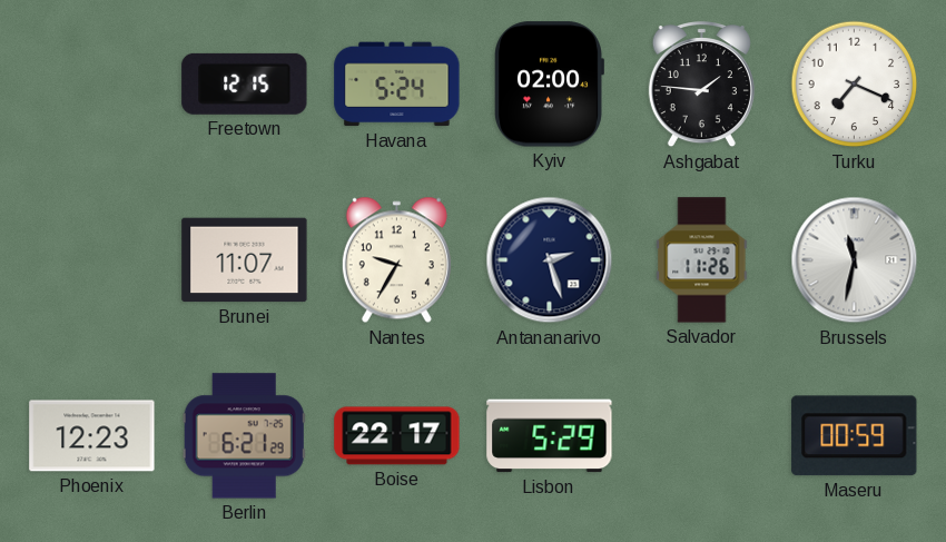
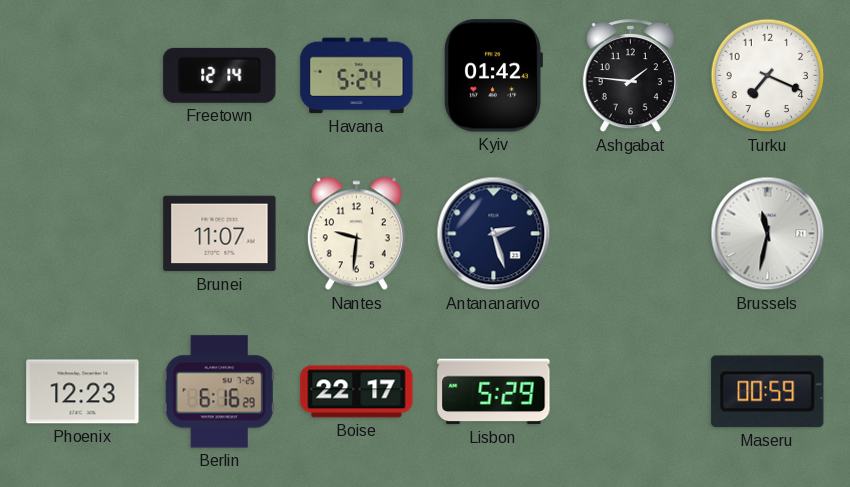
Freetown: 12:15 -> 12:14
Kyiv: 02:00 -> 01:42
Nantes: 9:35 -> 9:31
Salvador: 11:26 -> none
Berlin: 6:21 -> 6:16
